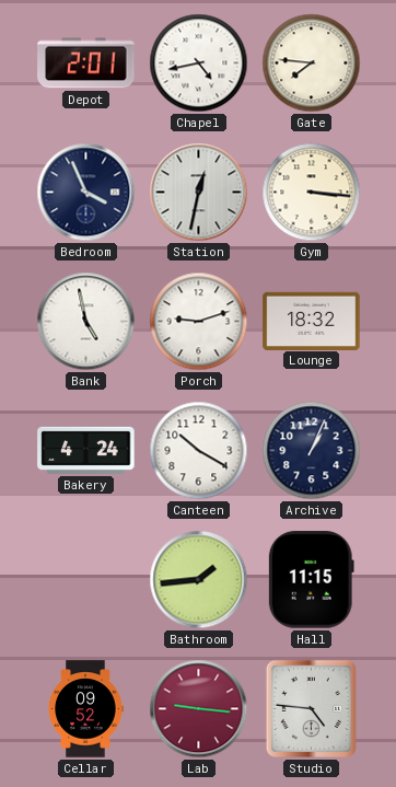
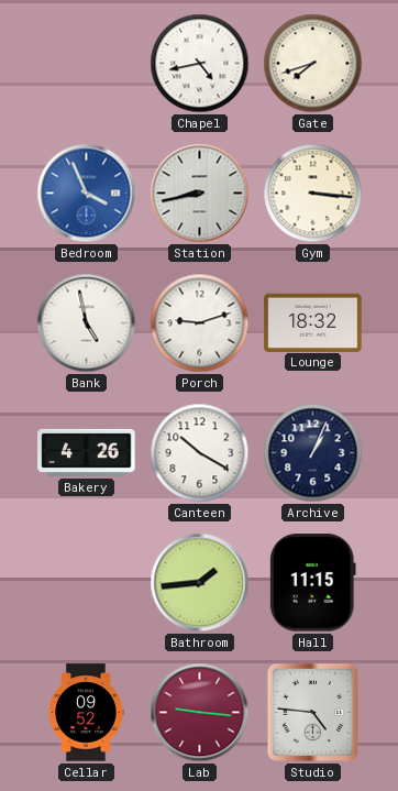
Depot: 2:01 -> none
Gate: 7:46 -> 7:42
Bedroom dial: navy -> blue
Station: 12:32 -> 8:43
Bakery: 4:24 -> 4:26
